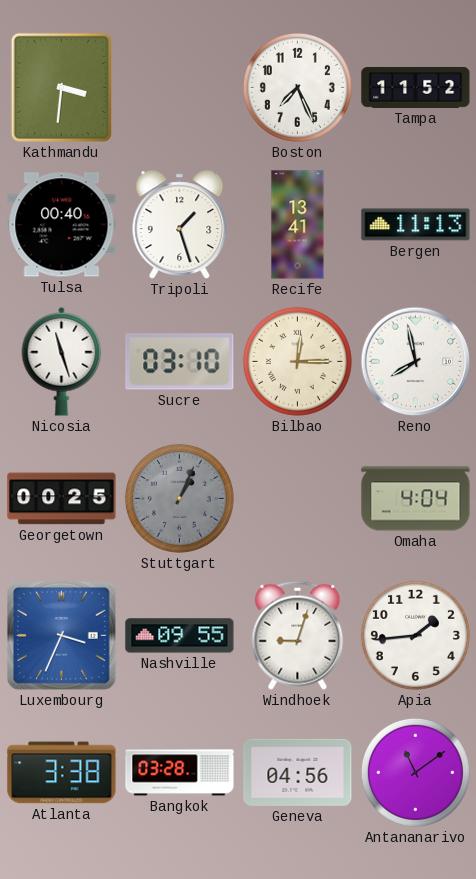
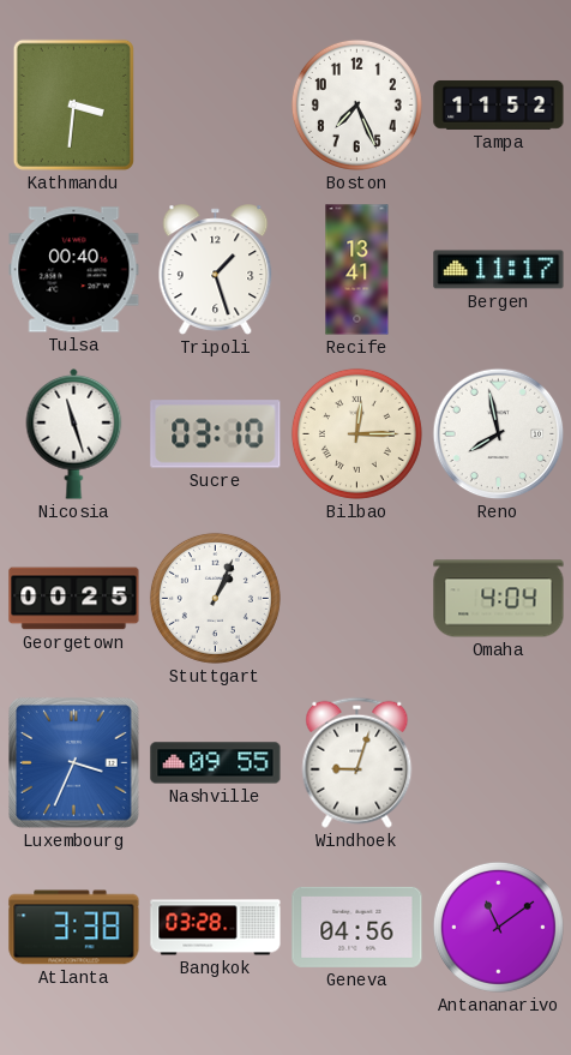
Bergen: 11:13 -> 11:17
Stuttgart dial: grey -> white
Apia: 1:44 -> none
